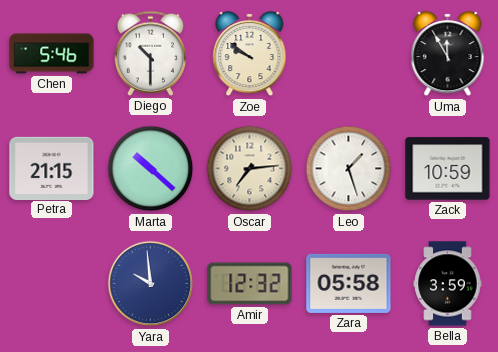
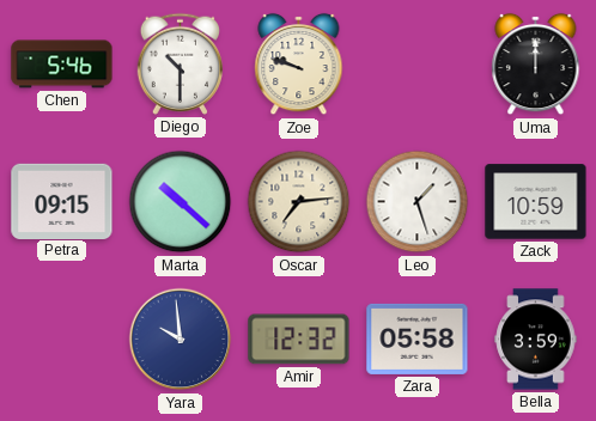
Zoe: 9:51 -> 9:48
Uma: 11:55 -> 12:00
Petra: 21:15 -> 09:15
